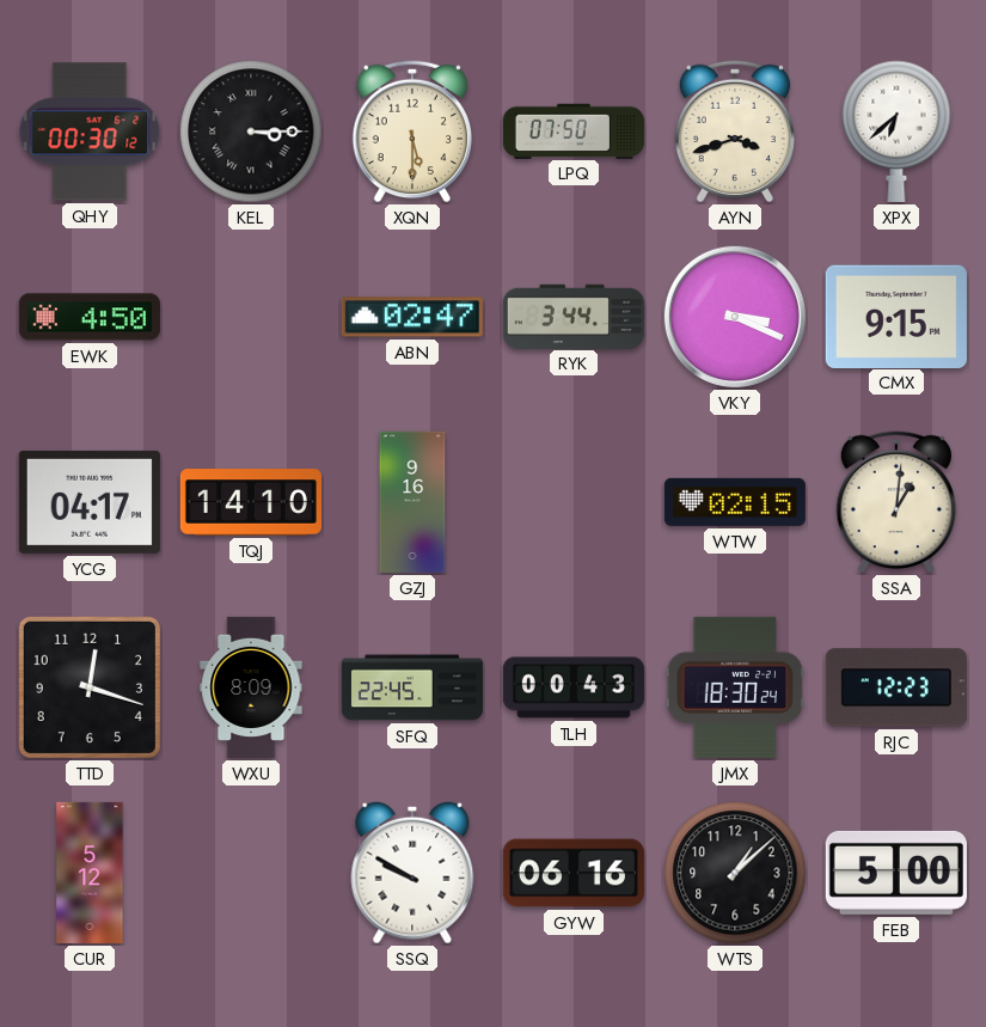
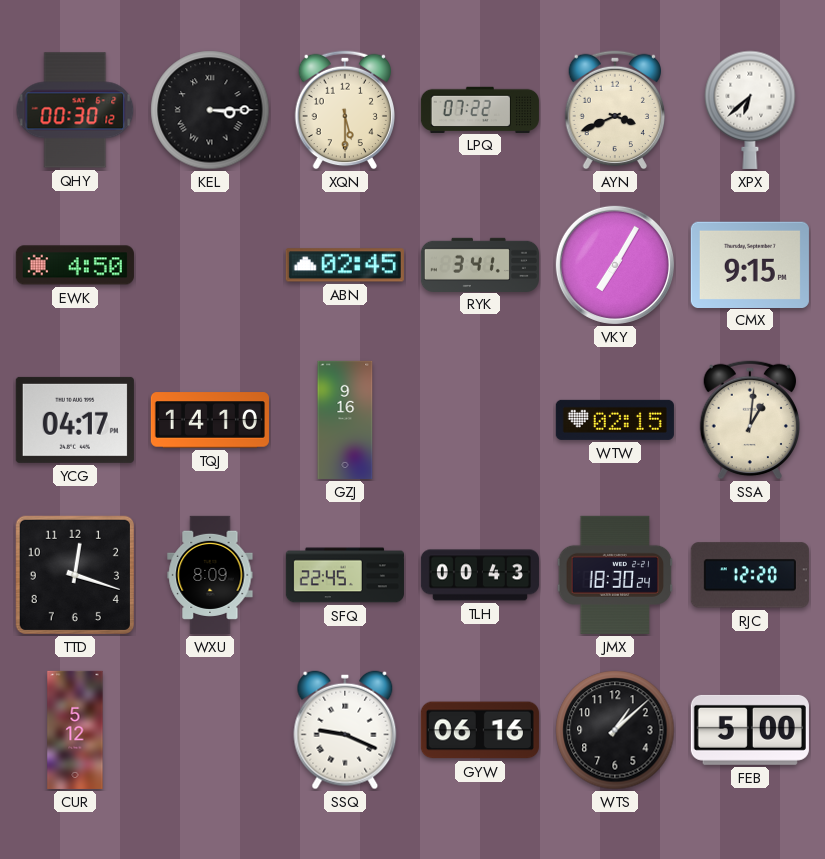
LPQ: 07:50 -> 07:22
AYN: 3:42 -> 3:41
ABN: 02:47 -> 02:45
RYK: 3:44 -> 3:41
VKY: 3:19 -> 7:05
RJC: 12:23 -> 12:20
SSQ: 9:50 -> 9:19
